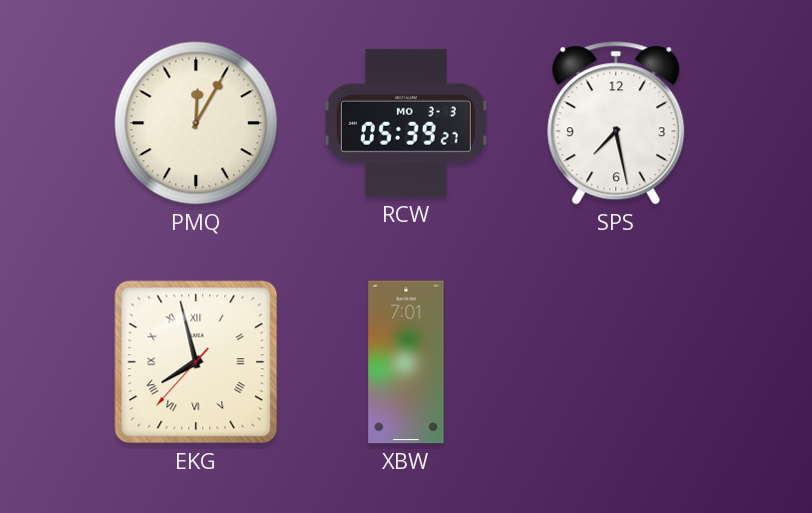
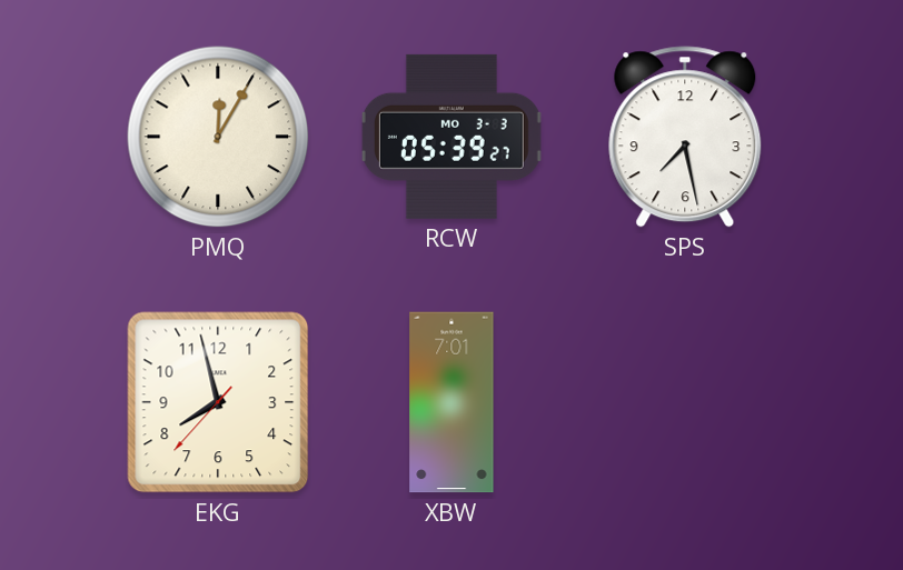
EKG numerals: Roman -> Arabic
